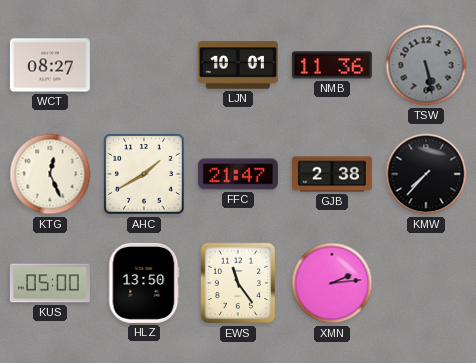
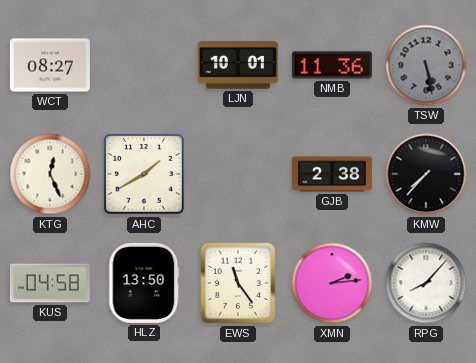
FFC: 21:47 -> none
KUS: 05:00 -> 04:58
RPG: none -> 8:07
